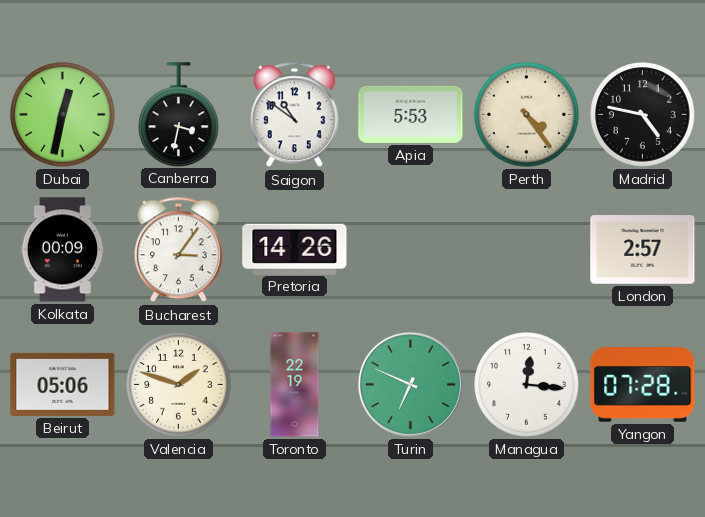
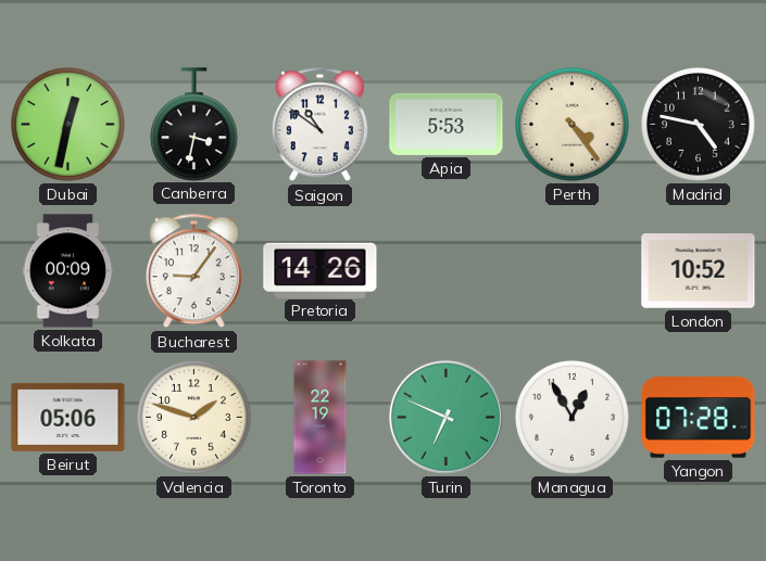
Bucharest: 3:06 -> 9:06
London: 2:57 -> 10:52
Managua: 12:16 -> 12:55
